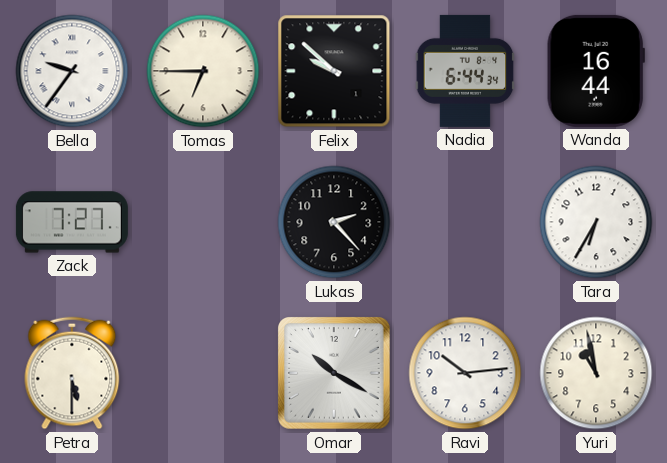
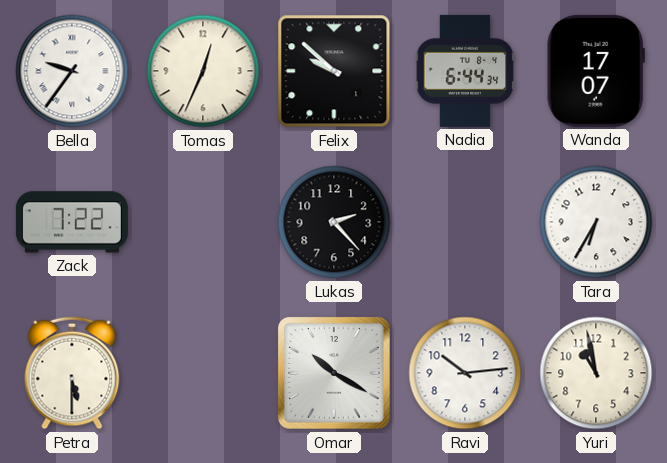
Tomas: 6:45 -> 12:34
Wanda: 16:44 -> 17:07
Zack: 7:27 -> 7:22
